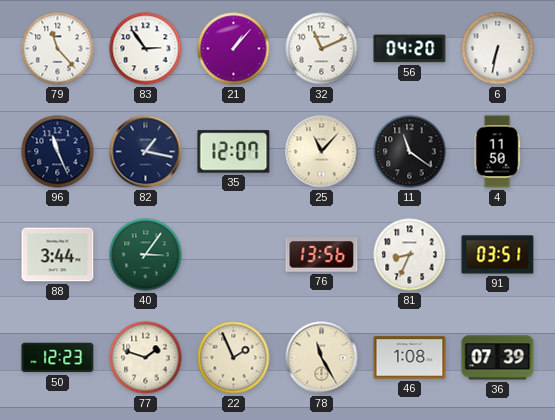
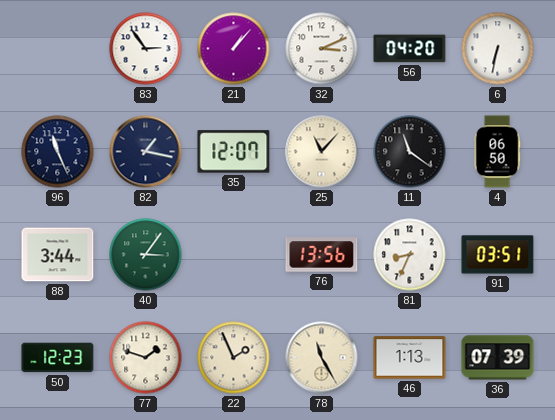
79: 11:23 -> none
32: 11:11 -> 3:11
4: 11:50 -> 06:50
46: 1:08 -> 1:13
